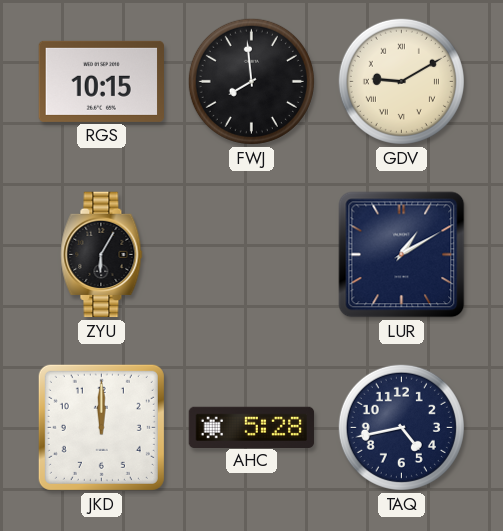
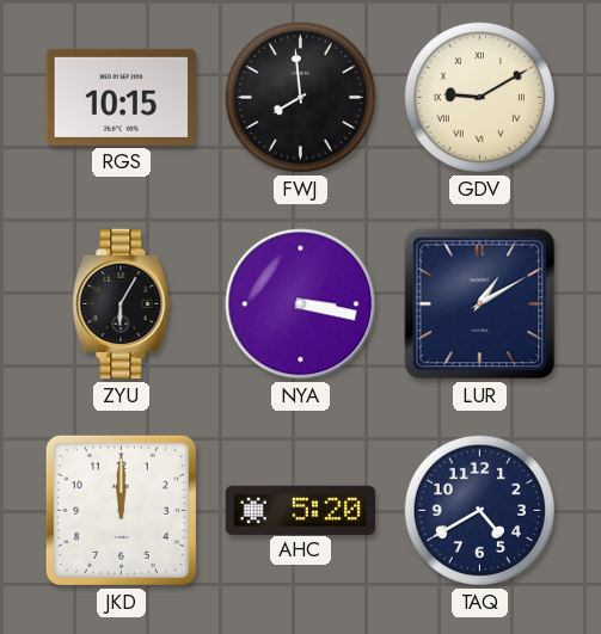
NYA: none -> 3:17
AHC: 5:28 -> 5:20
TAQ: 4:43 -> 4:40
